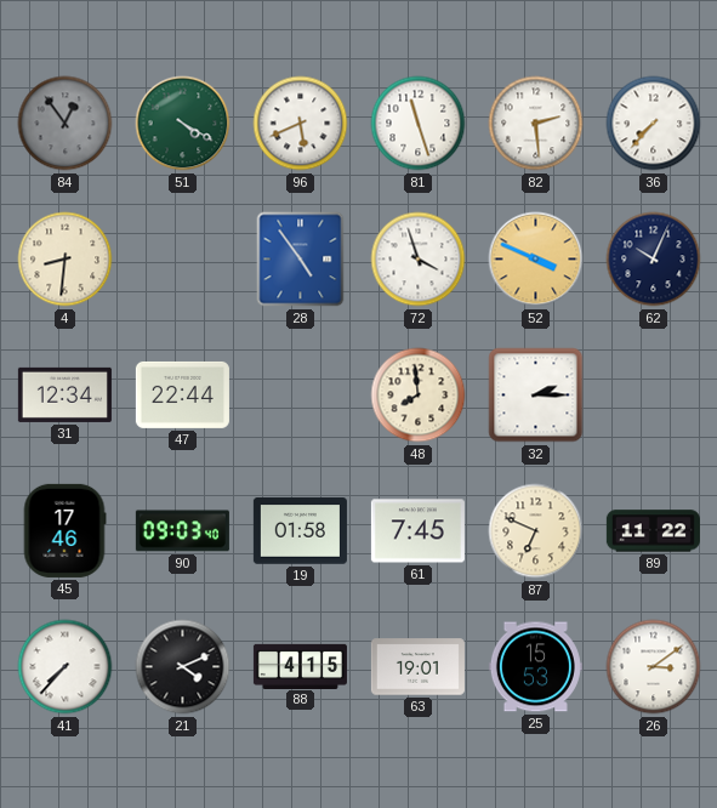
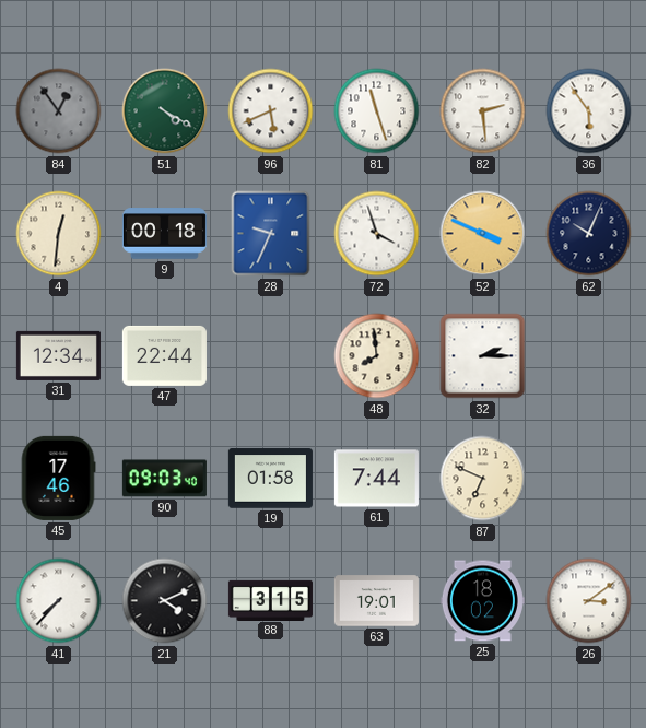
36: 7:37 -> 5:54
4: 8:31 -> 12:31
9: none -> 00:18
28: 4:54 -> 9:34
61: 7:45 -> 7:44
89: 11:22 -> none
88: 4:15 -> 3:15
25: 15:53 -> 18:02
